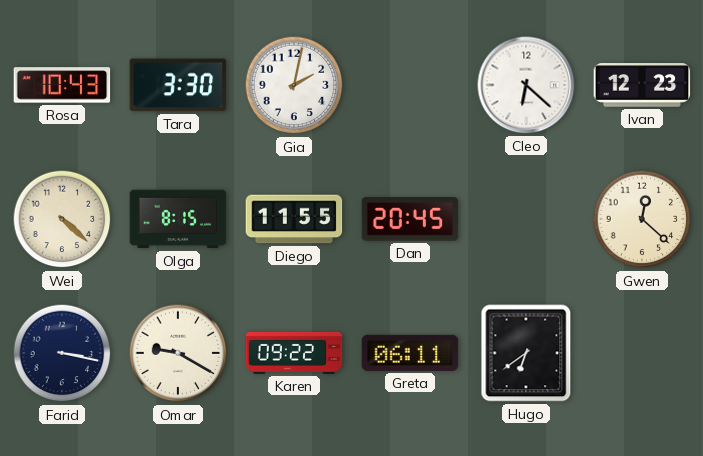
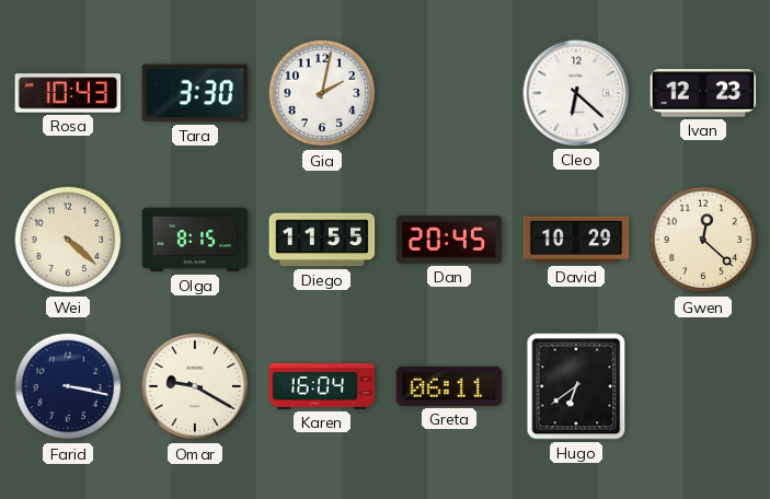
David: none -> 10:29
Karen: 09:22 -> 16:04
